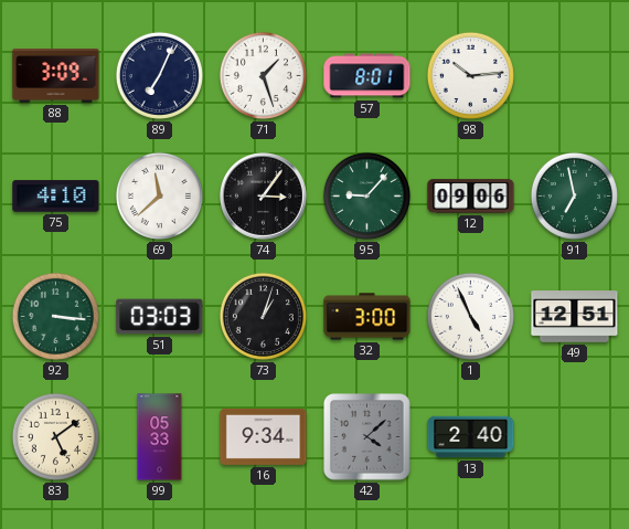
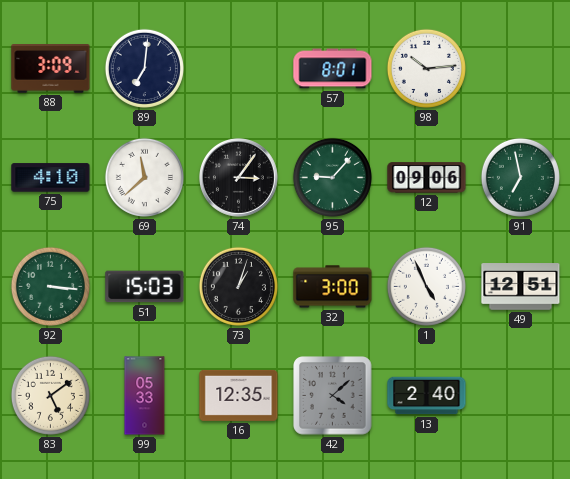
89: 7:04 -> 7:01
71: 1:27 -> none
51: 03:03 -> 15:03
16: 9:34 -> 12:35
